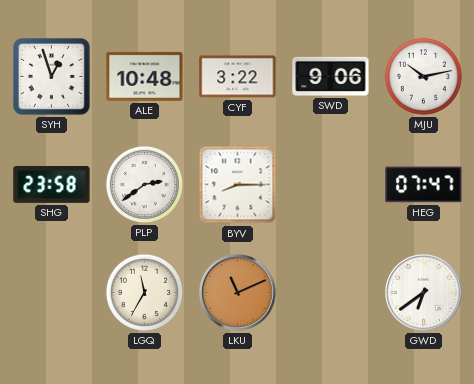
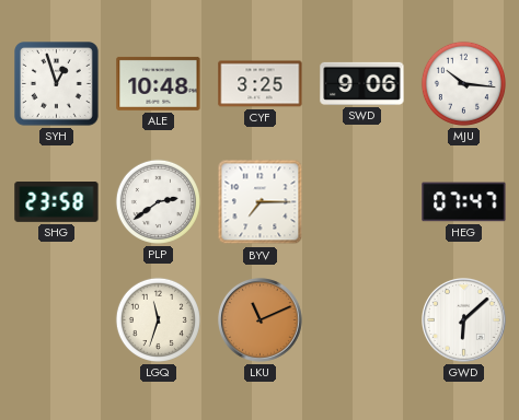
CYF: 3:22 -> 3:25
MJU: 10:13 -> 10:16
BYV: 8:15 -> 7:15
LGQ: 11:35 -> 11:33
GWD: 6:39 -> 6:08
